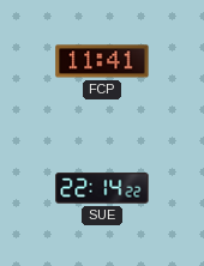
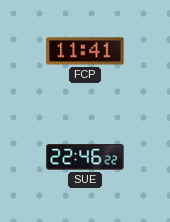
SUE: 22:14 -> 22:46
